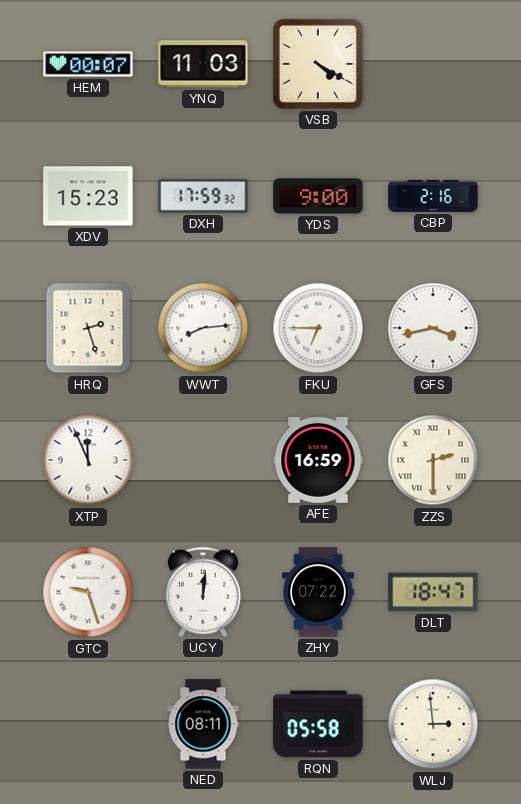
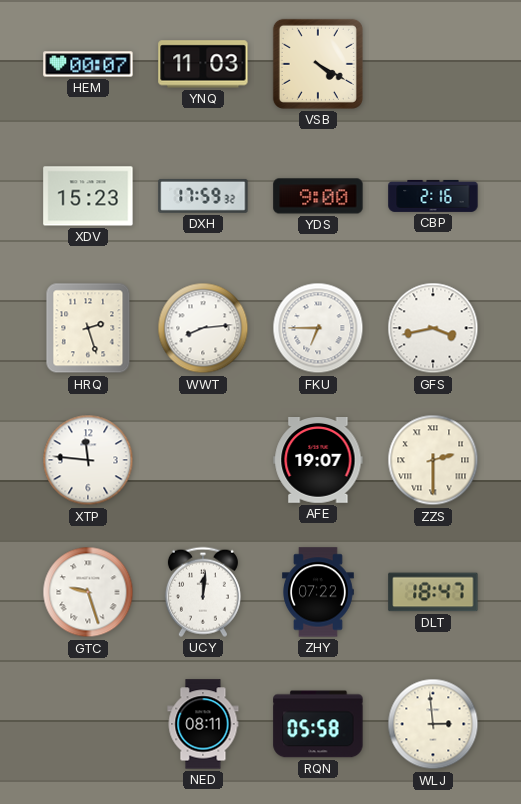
XTP: 11:56 -> 11:46
AFE: 16:59 -> 19:07
